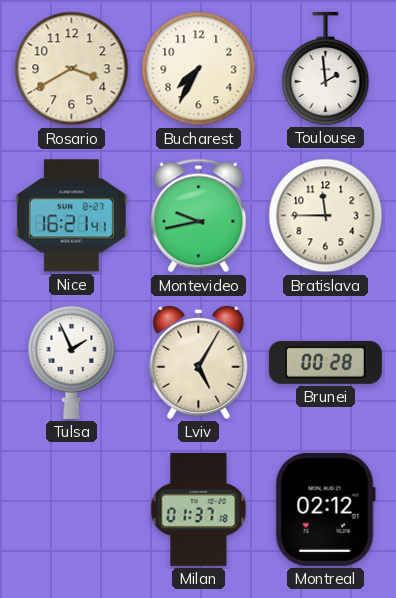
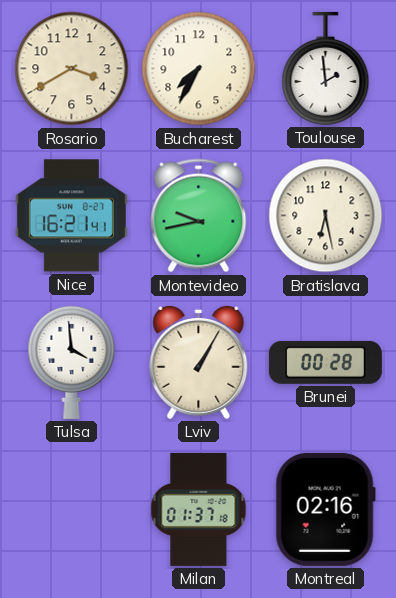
Bratislava: 11:45 -> 6:28
Tulsa: 1:56 -> 3:59
Lviv: 5:05 -> 1:05
Montreal: 02:12 -> 02:16
